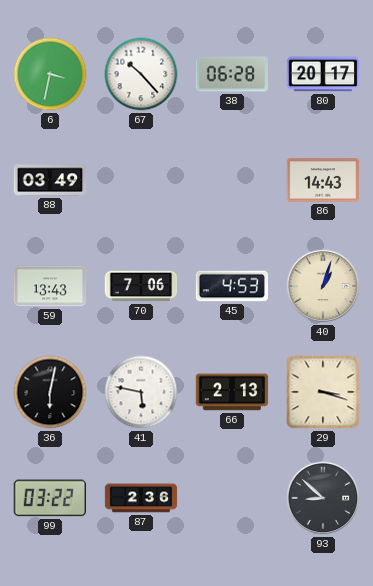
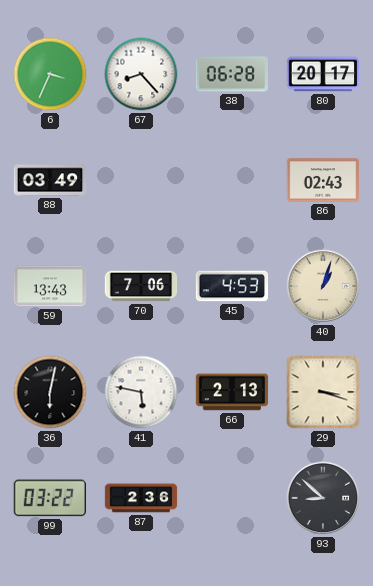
6: 3:32 -> 3:34
67: 10:23 -> 8:23
86: 14:43 -> 02:43
